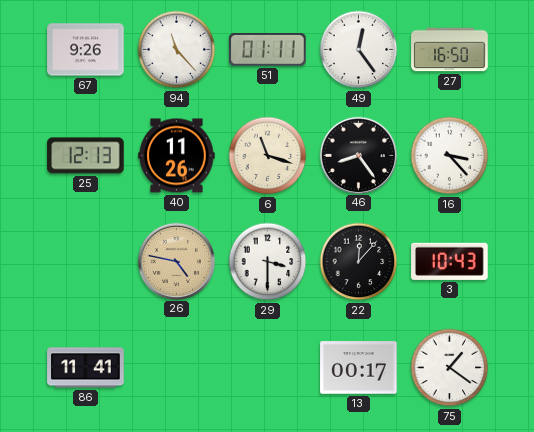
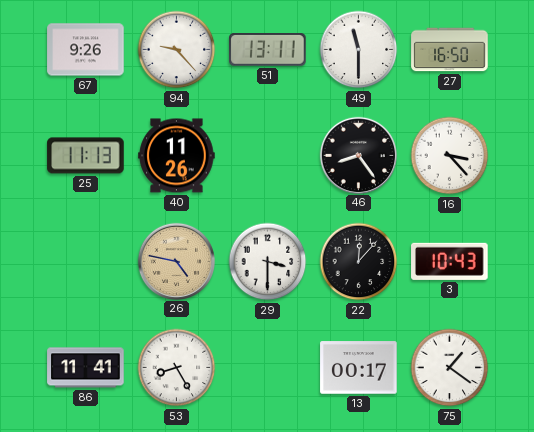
94: 11:23 -> 9:23
51: 01:11 -> 13:11
49: 12:24 -> 11:30
25: 12:13 -> 11:13
6: 11:18 -> none
53: none -> 8:25
